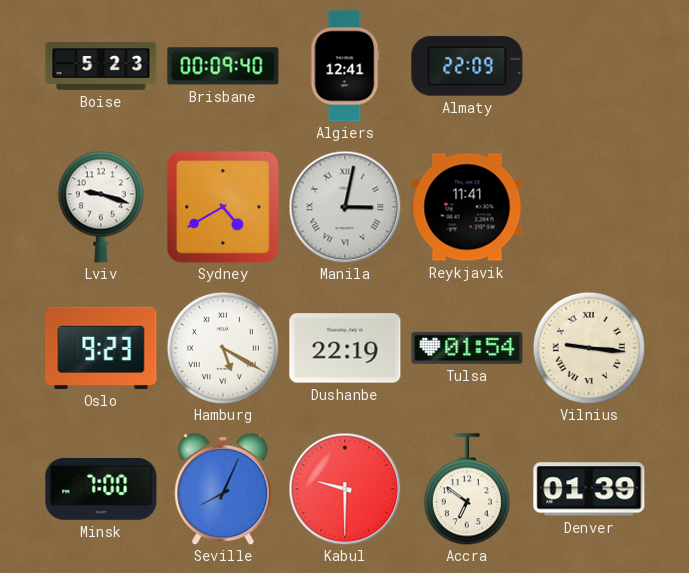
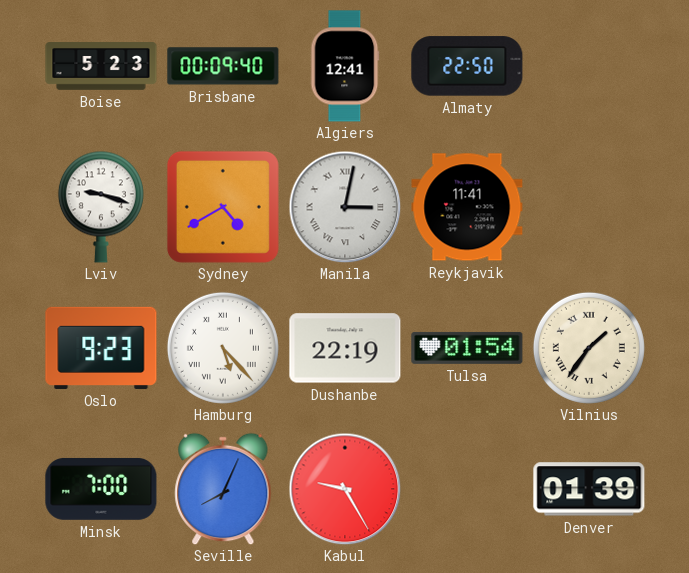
Almaty: 22:09 -> 22:50
Hamburg: 5:20 -> 5:23
Vilnius: 9:16 -> 1:36
Kabul: 9:30 -> 9:25
Accra: 6:51 -> none
